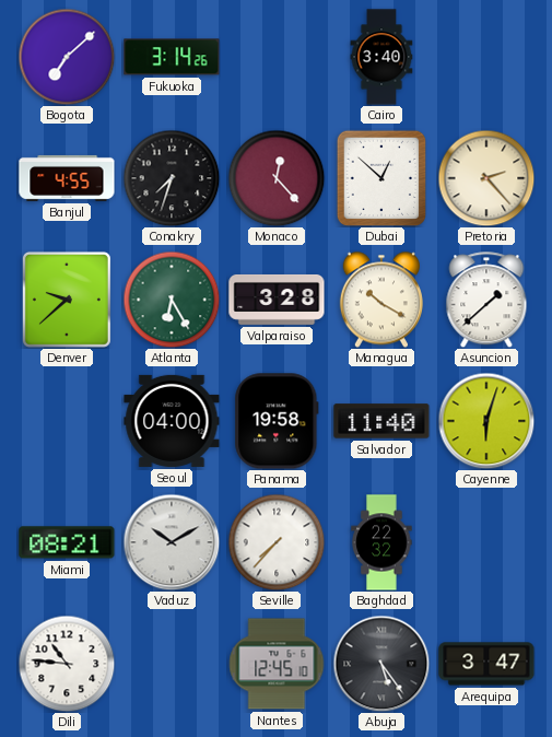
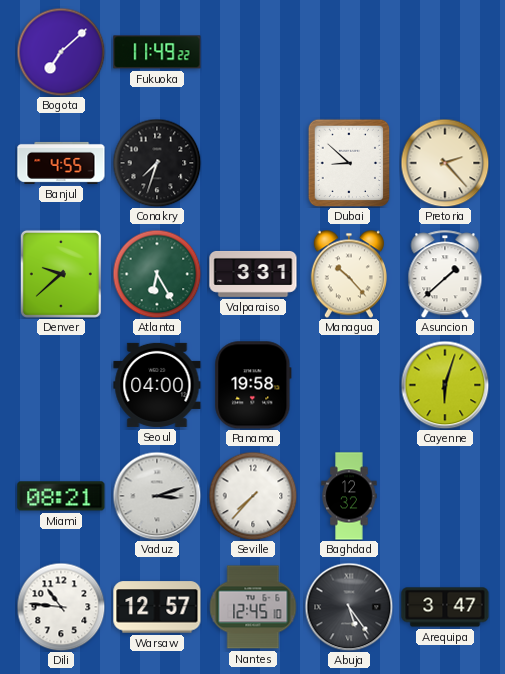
Fukuoka: 3:14 -> 11:49
Cairo: 3:40 -> none
Monaco: 12:23 -> none
Dubai: 12:52 -> 8:52
Valparaiso: 3:28 -> 3:31
Managua: 10:20 -> 10:23
Salvador: 11:40 -> none
Vaduz: 10:10 -> 3:12
Baghdad: 22:32 -> 12:32
Warsaw: none -> 12:57
